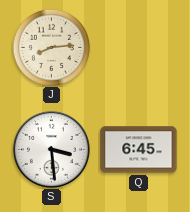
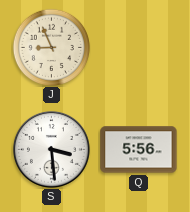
J: 8:14 -> 8:56
Q: 6:45 -> 5:56
